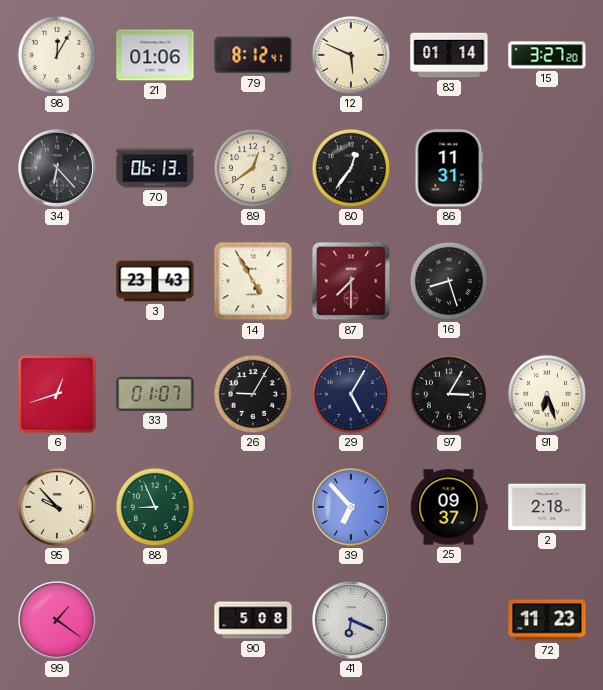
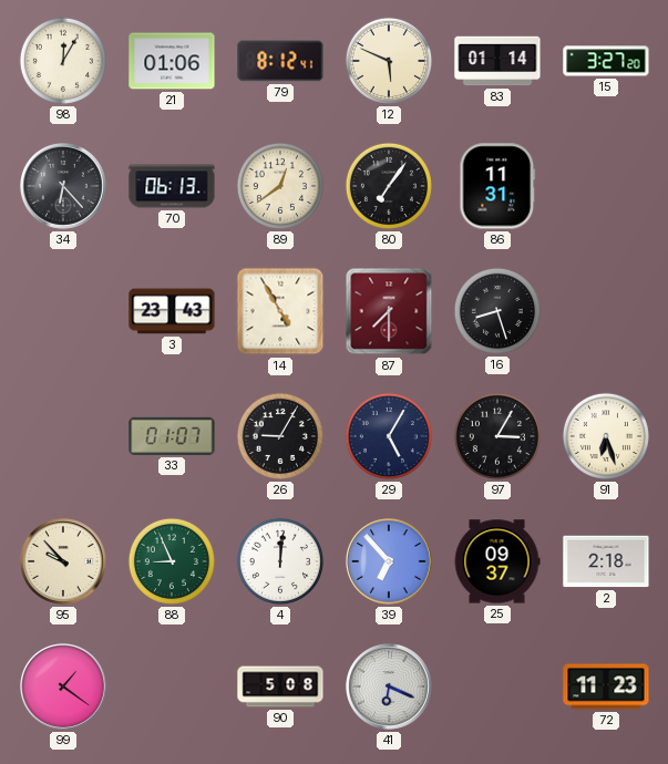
80: 12:36 -> 7:06
6: 12:42 -> none
4: none -> 12:01
